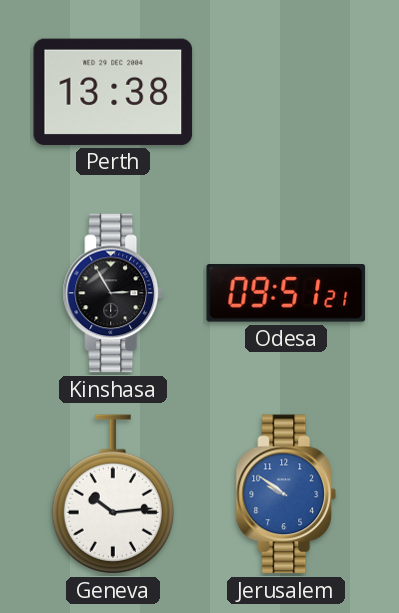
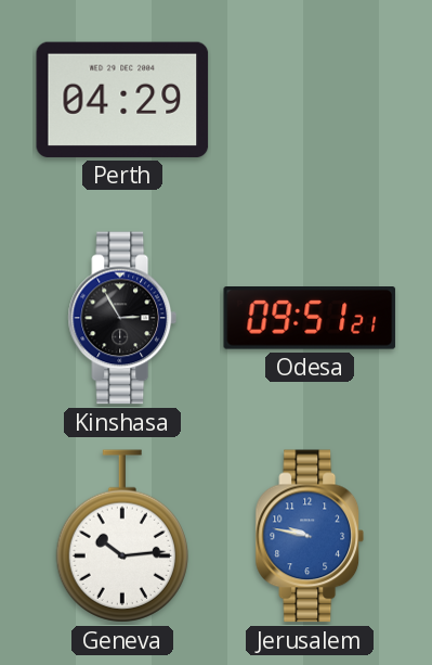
Perth: 13:38 -> 04:29
Jerusalem: 9:51 -> 9:47
